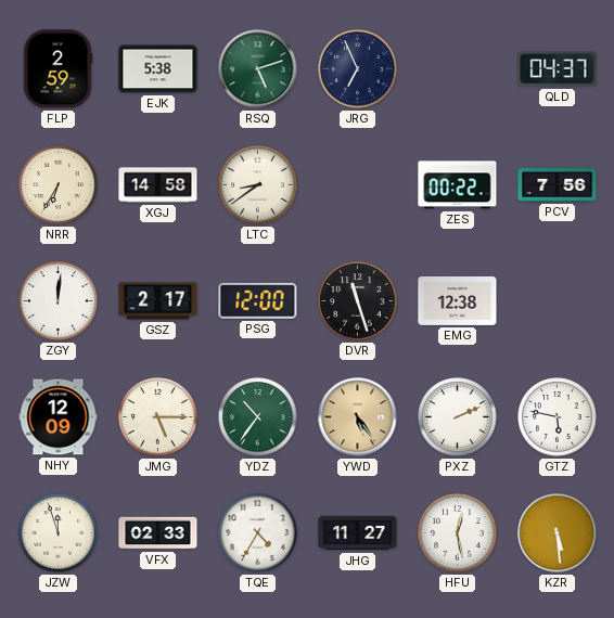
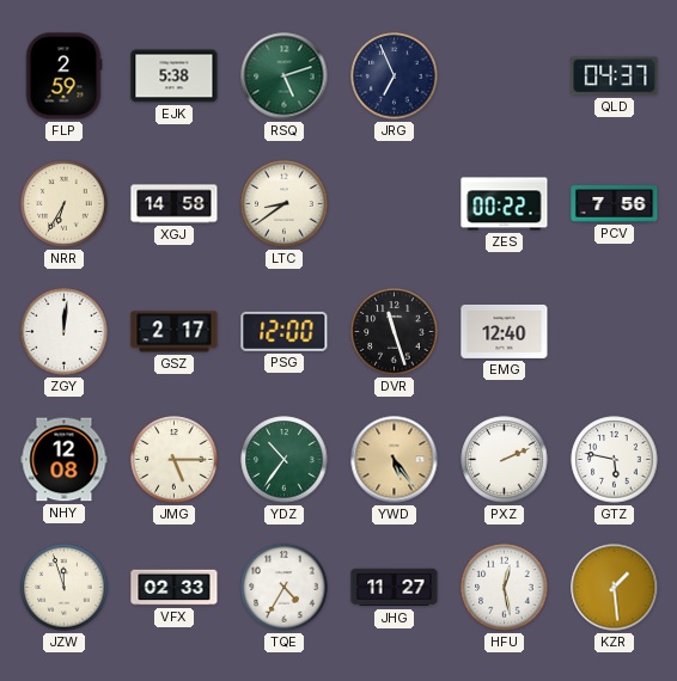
EMG: 12:38 -> 12:40
NHY: 12:09 -> 12:08
KZR: 5:29 -> 1:29
